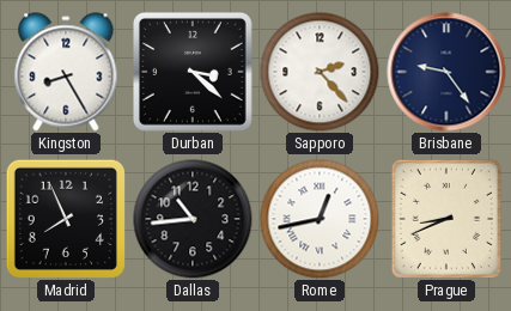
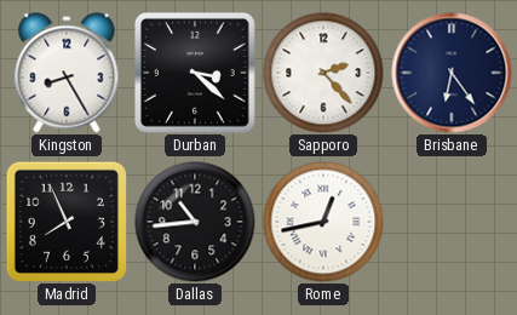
Brisbane: 9:24 -> 6:24
Prague: 8:41 -> none
